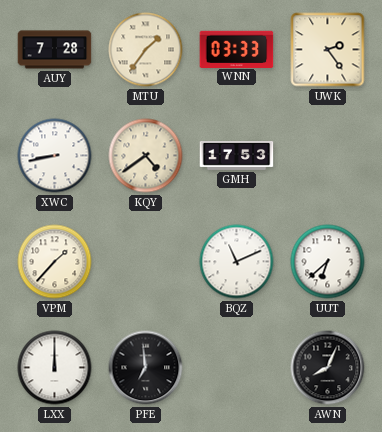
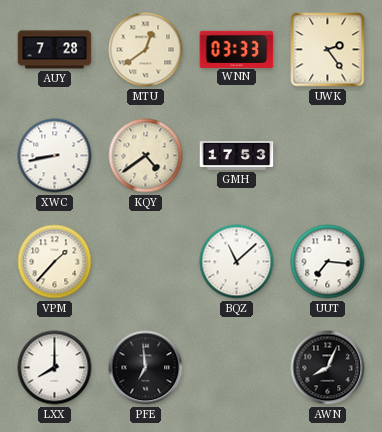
MTU: 1:36 -> 12:39
BQZ: 11:11 -> 11:08
UUT: 6:38 -> 7:16
LXX: 12:00 -> 8:00
